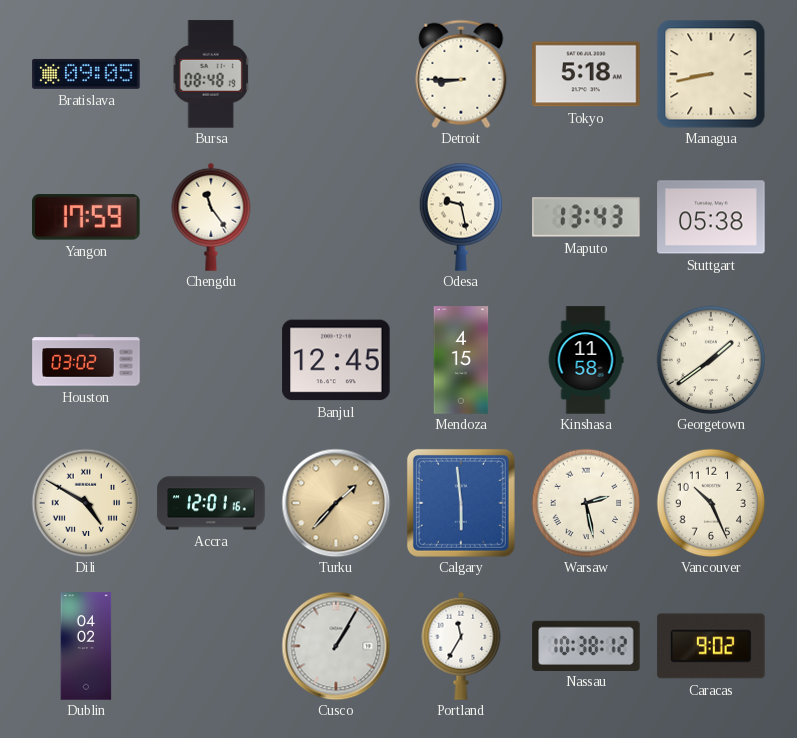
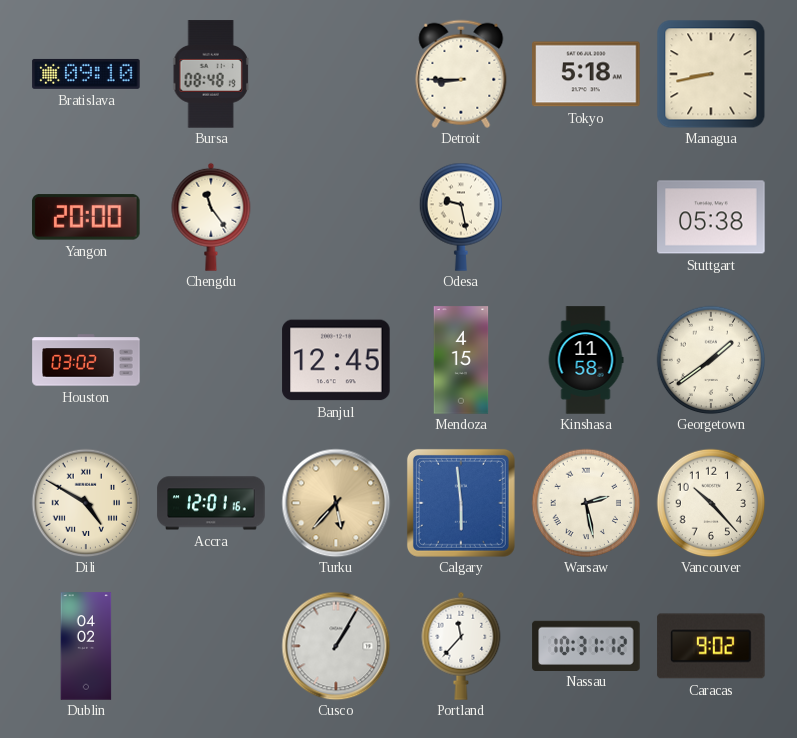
Bratislava: 09:05 -> 09:10
Yangon: 17:59 -> 20:00
Maputo: 13:43 -> none
Turku: 1:37 -> 5:37
Vancouver: 10:26 -> 10:23
Portland: 11:35 -> 11:37
Nassau: 10:38 -> 10:31
